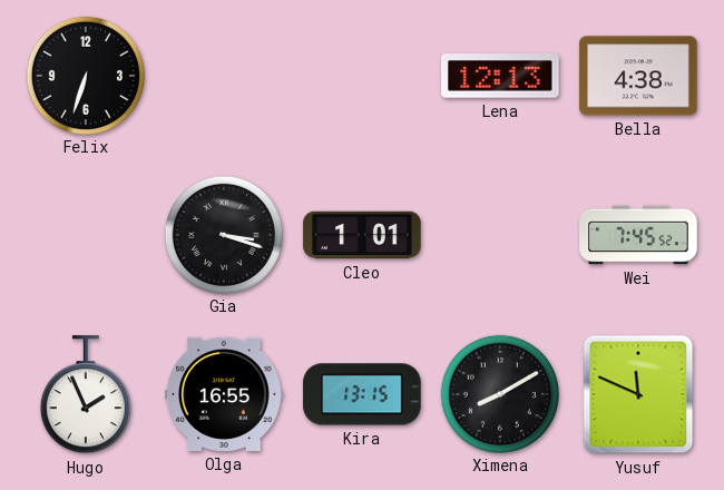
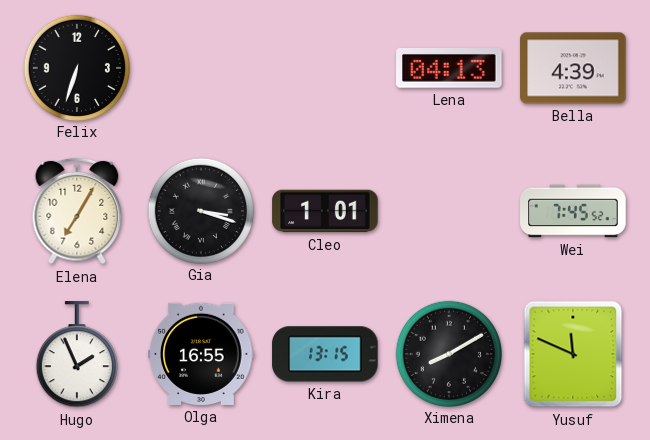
Lena: 12:13 -> 04:13
Bella: 4:38 -> 4:39
Elena: none -> 7:05
